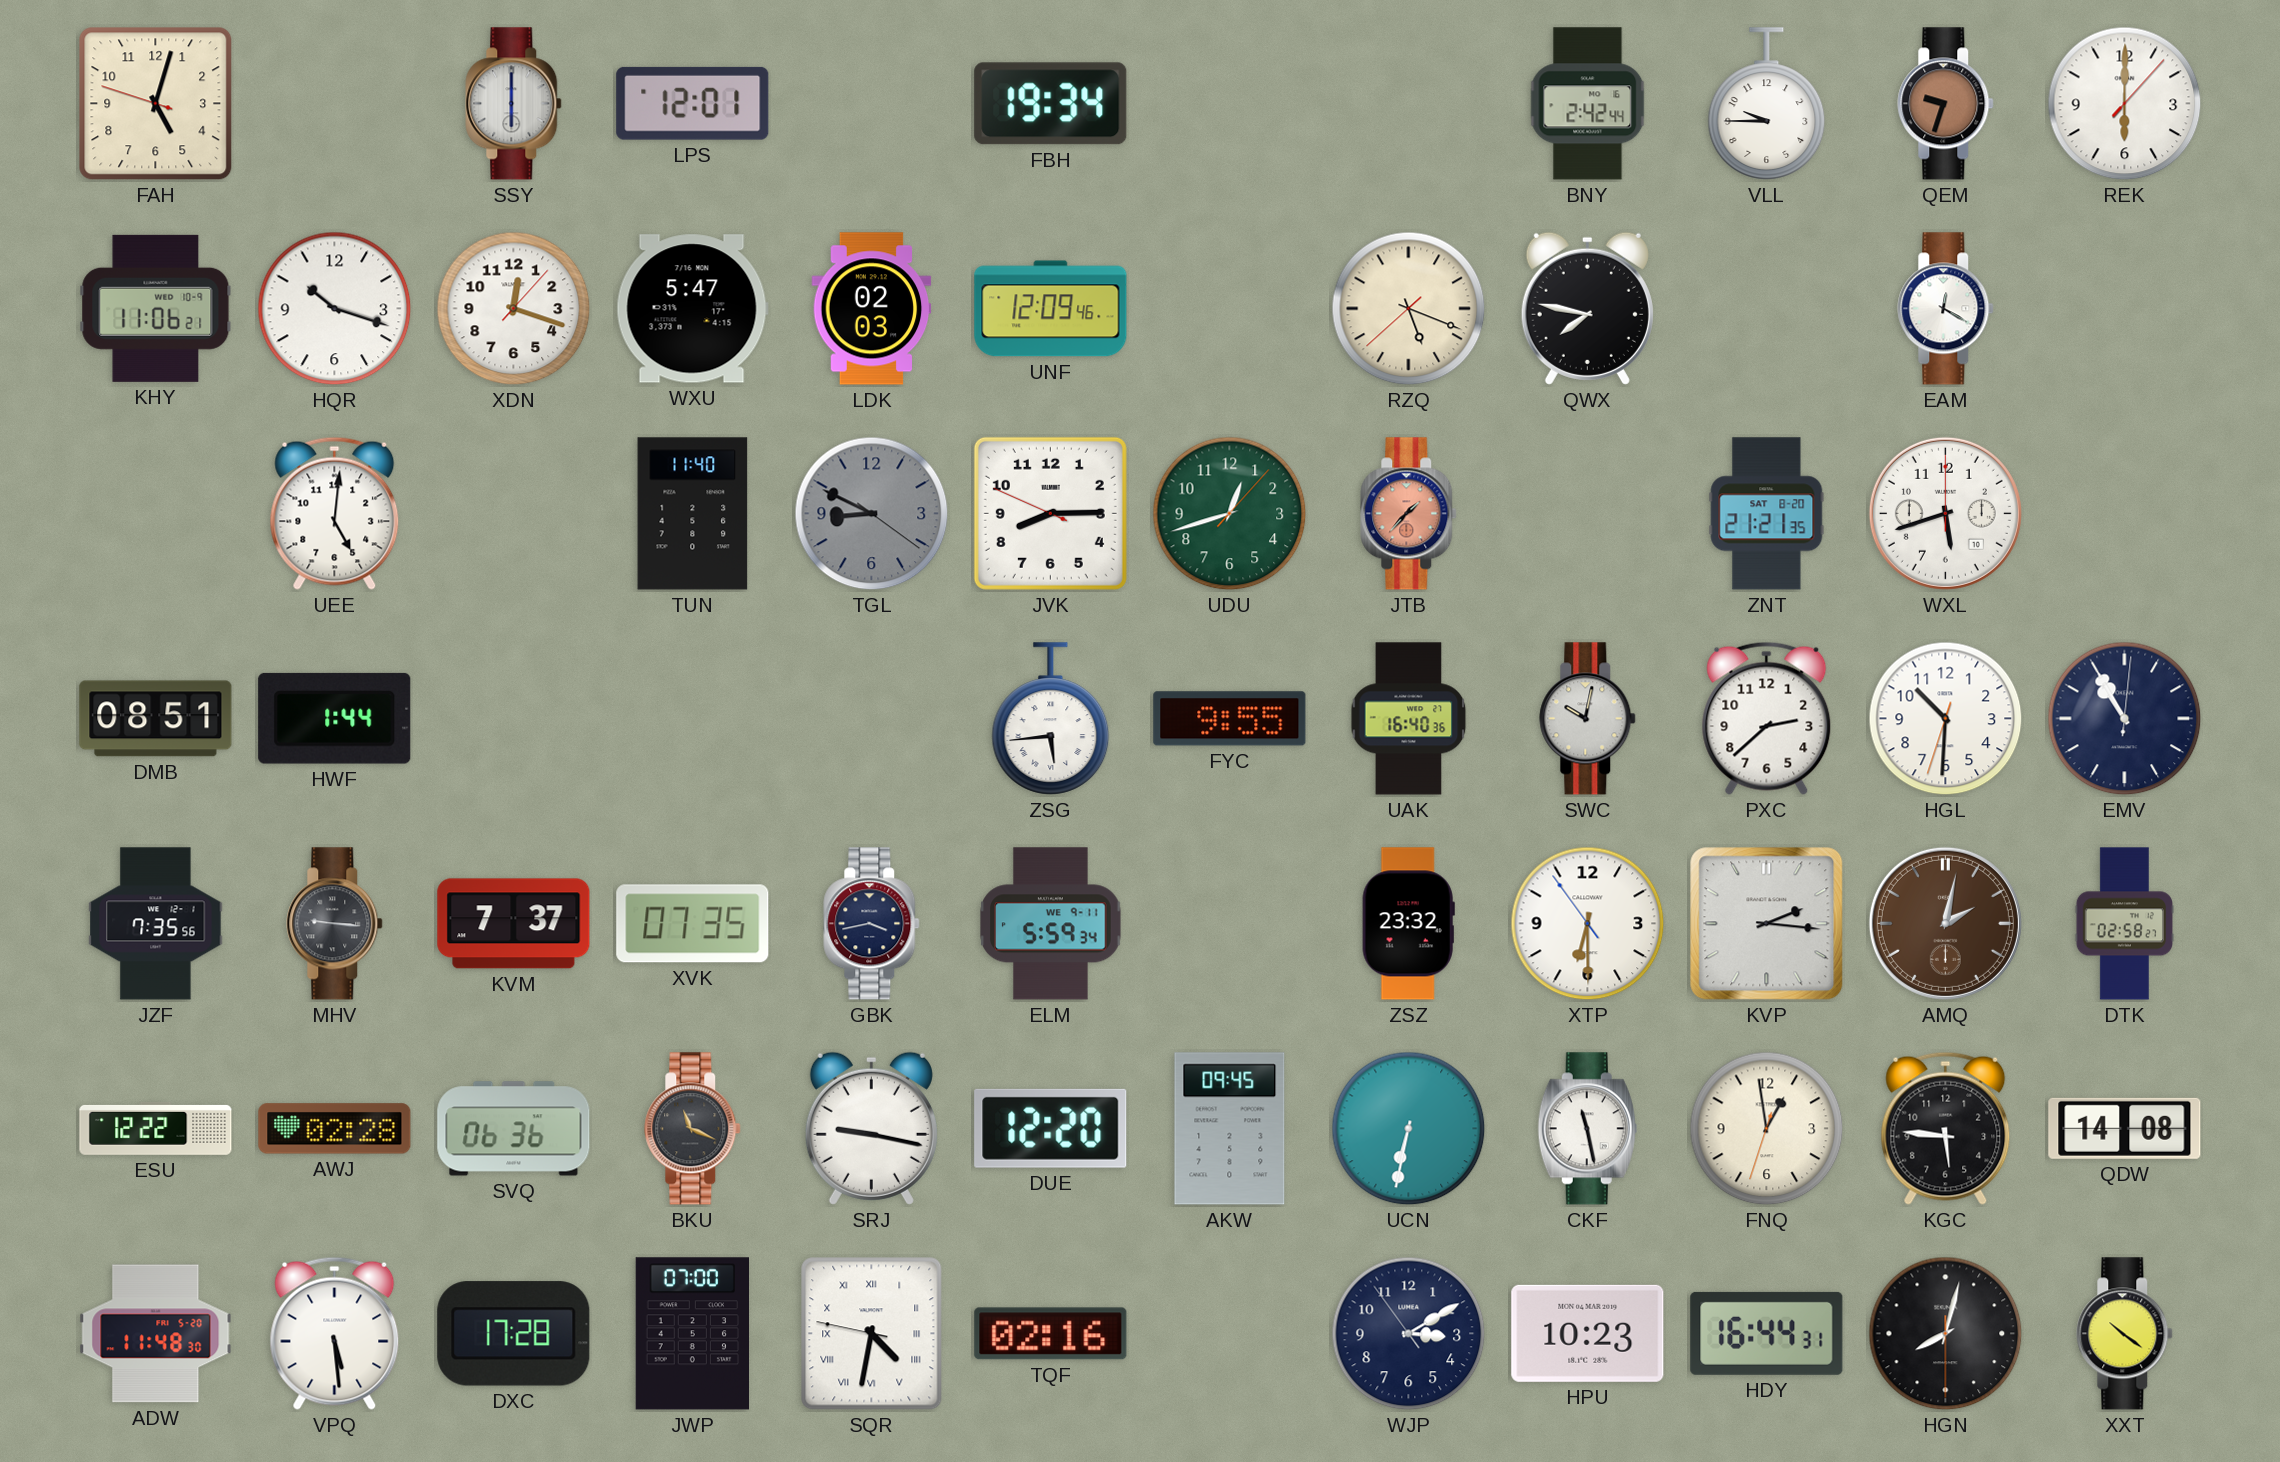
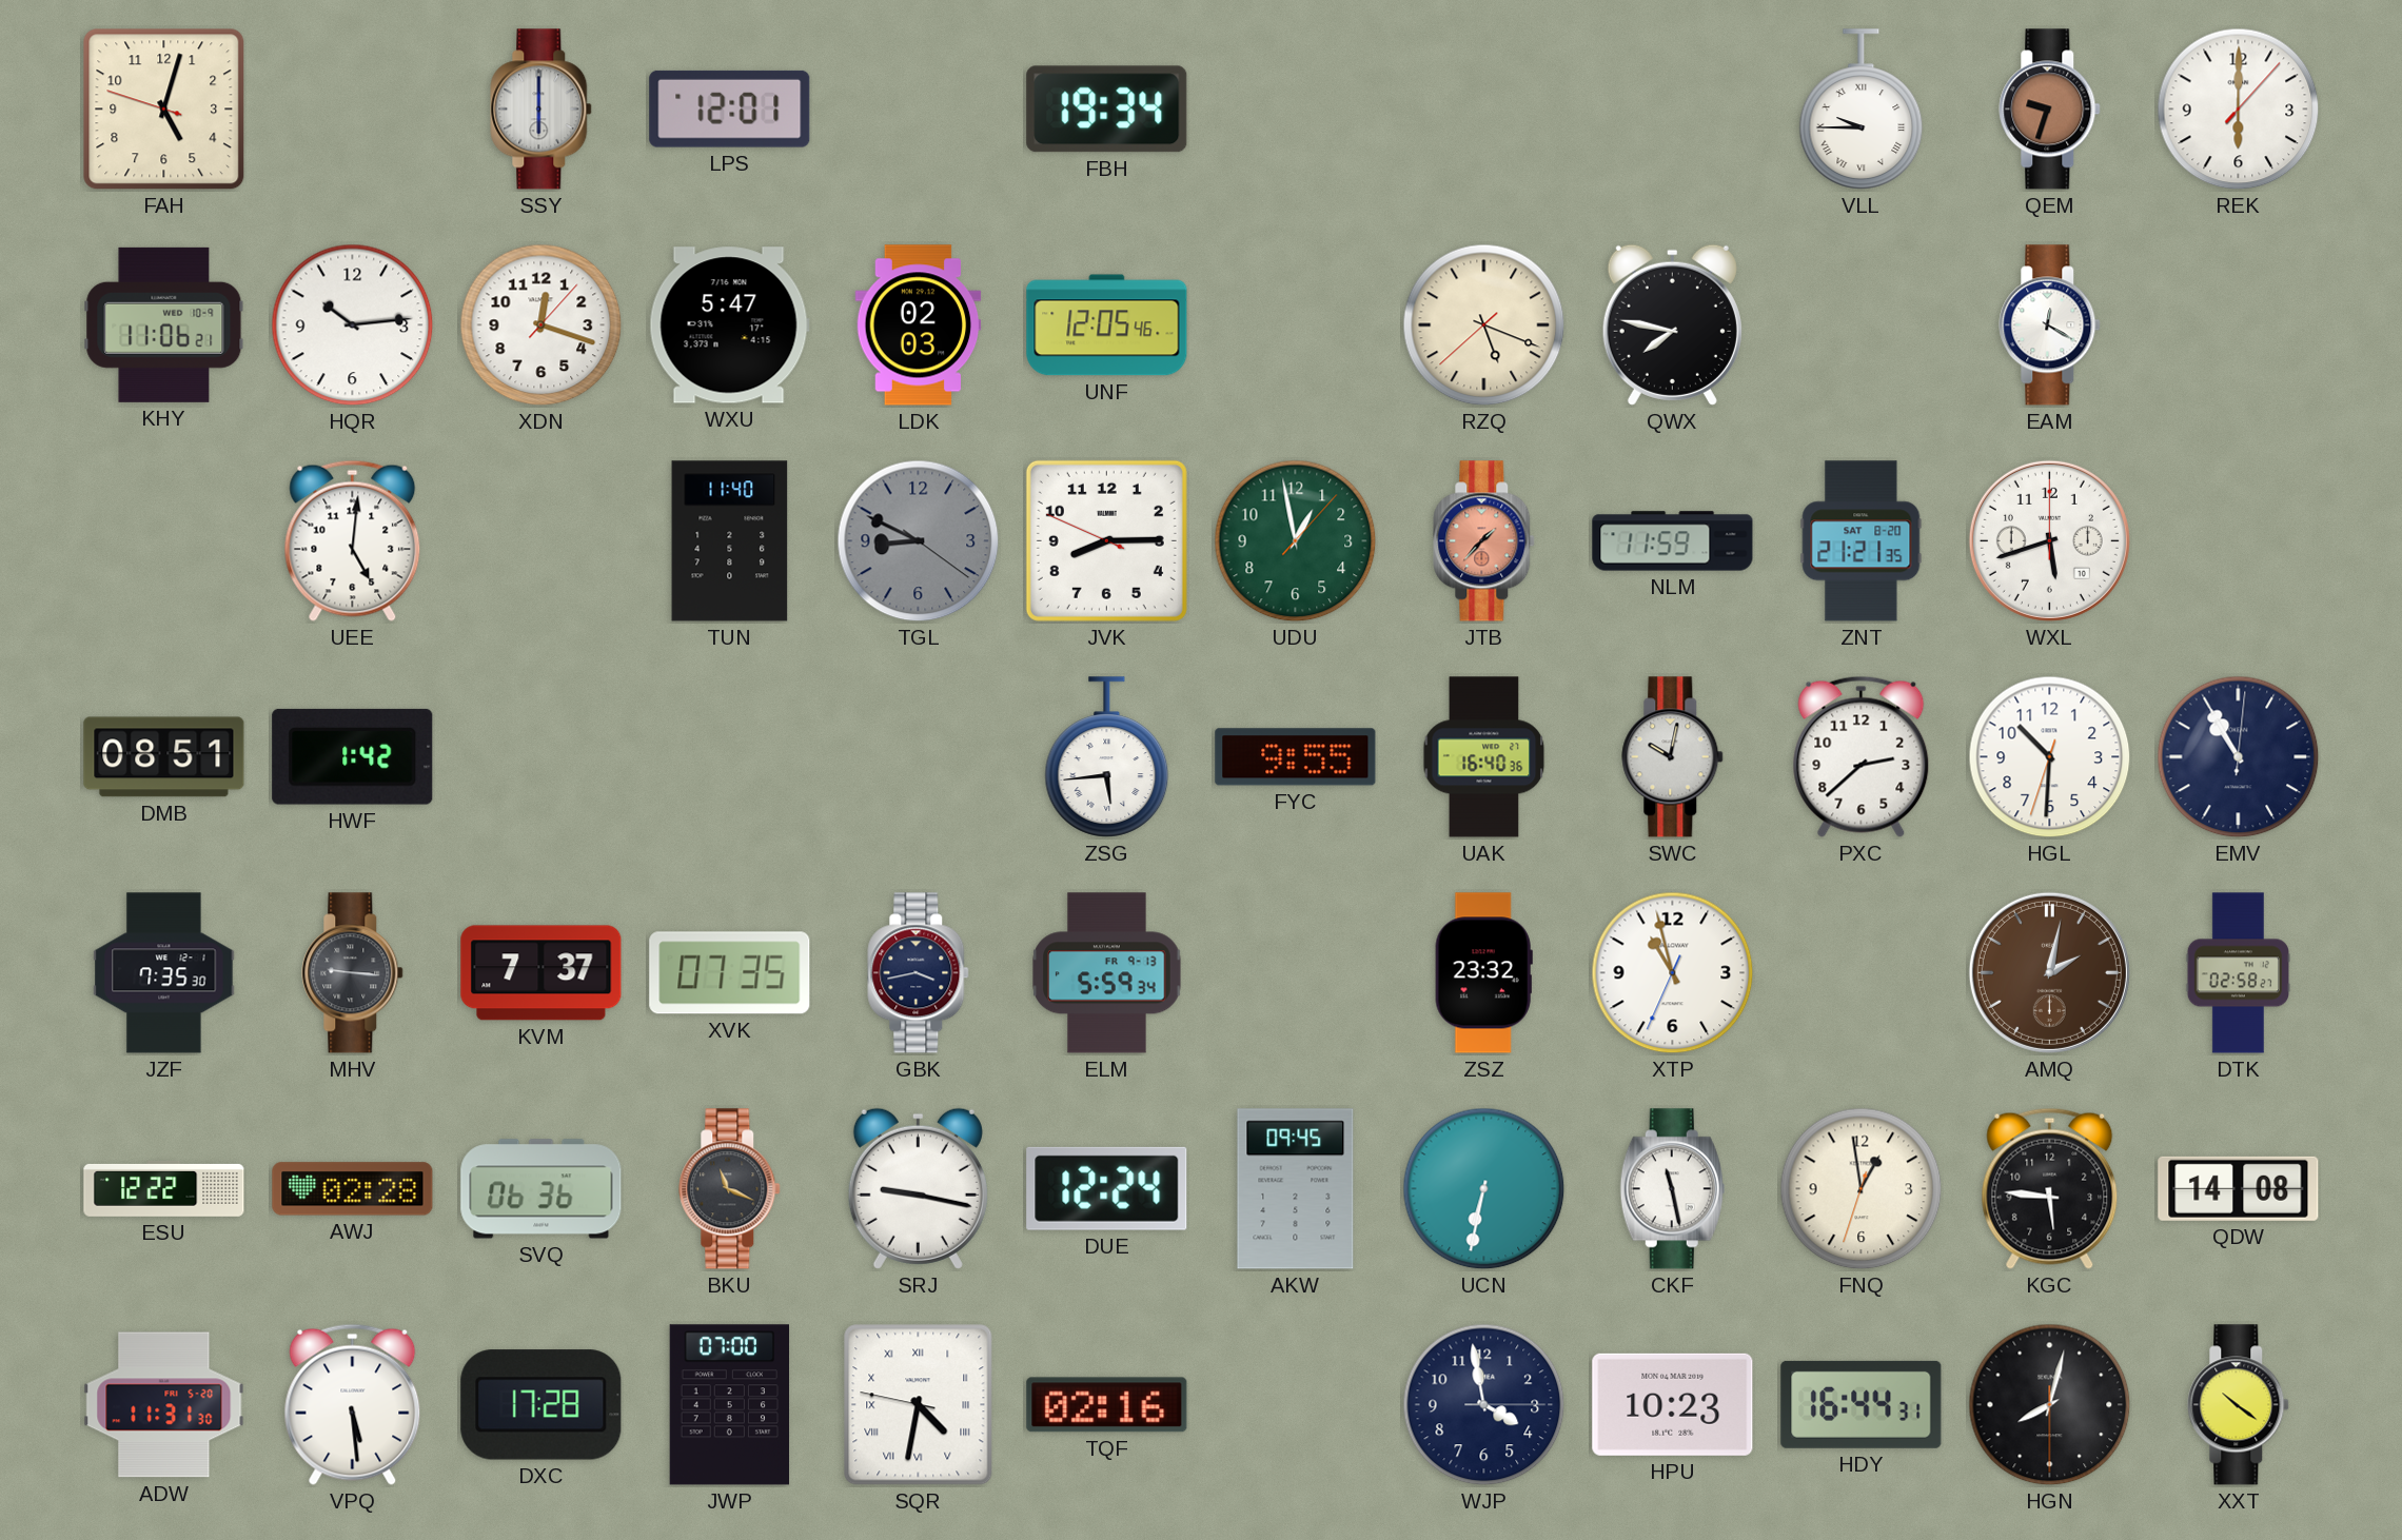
BNY: 2:42 -> none
VLL numerals: Arabic -> Roman
HQR: 10:18 -> 10:14
UNF: 12:09 -> 12:05
UDU: 12:42 -> 12:58
NLM: none -> 11:59
HWF: 1:44 -> 1:42
JZF: 7:35:56 -> 7:35:30
ELM date: WE 9-11 -> FR 9-13
XTP: 6:29 -> 10:57
KVP: 2:16 -> none
DUE: 12:20 -> 12:24
ADW: 11:48 -> 11:31
WJP: 3:09 -> 3:58
